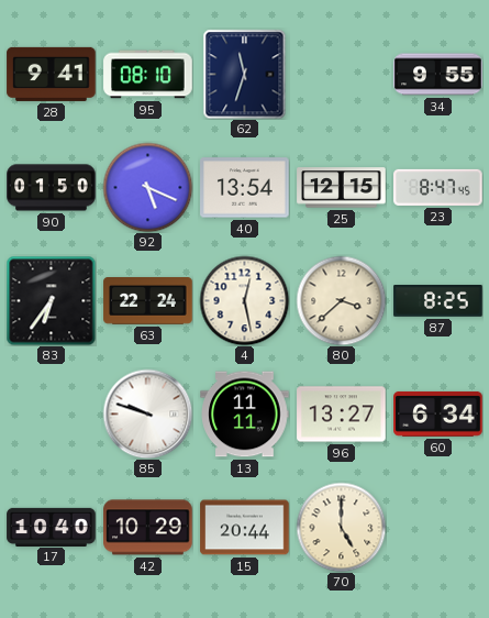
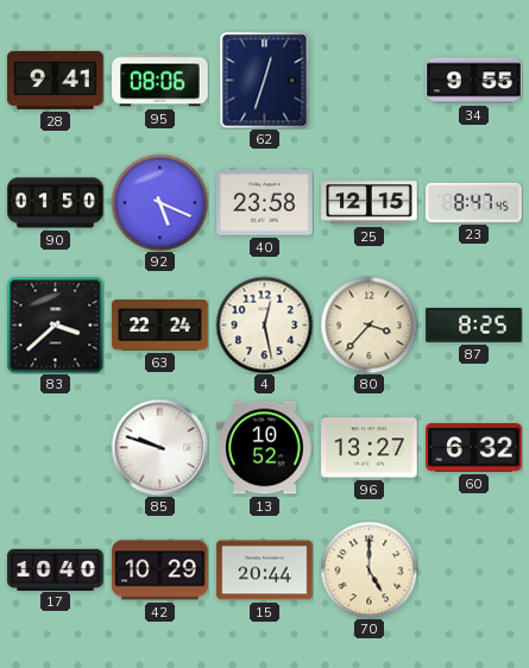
95: 08:10 -> 08:06
62: 11:33 -> 12:33
40: 13:54 -> 23:58
83: 6:36 -> 3:38
80: 3:38 -> 3:37
13: 11:11 -> 10:52
60: 6:34 -> 6:32
